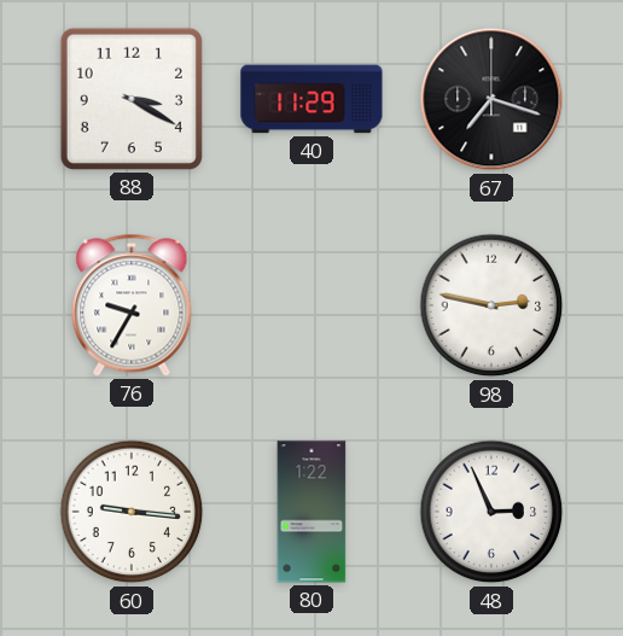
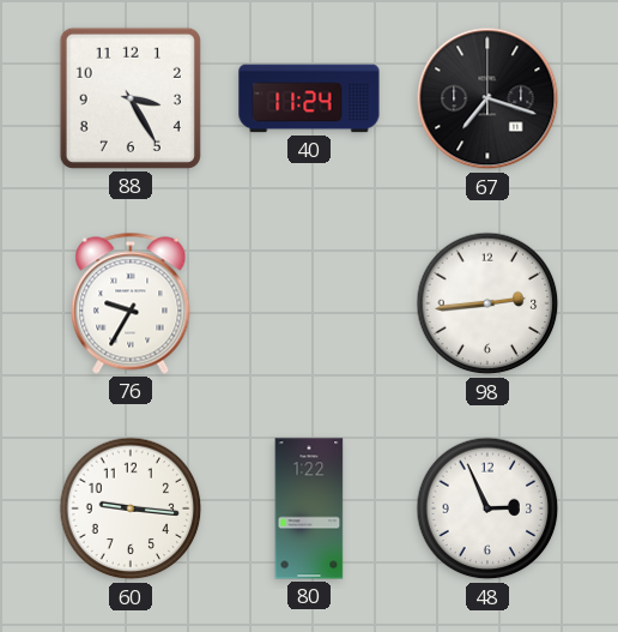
88: 3:20 -> 3:25
40: 11:29 -> 11:24
98: 2:47 -> 2:44
